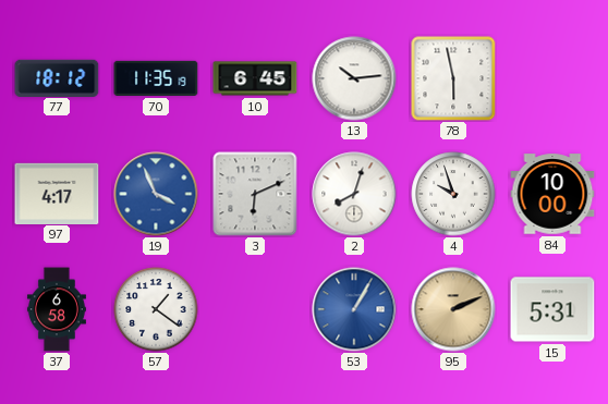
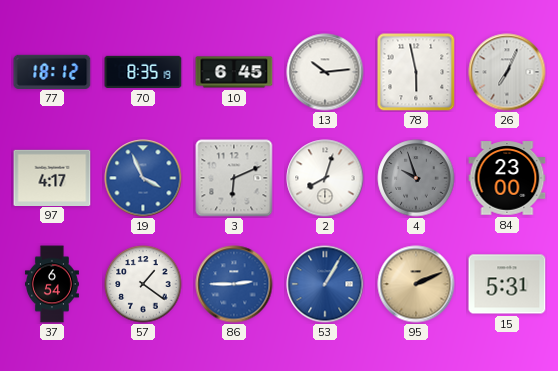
70: 11:35 -> 8:35
26: none -> 7:04
4 dial: white -> grey
84: 10:00 -> 23:00
37: 6:58 -> 6:54
86: none -> 2:45
